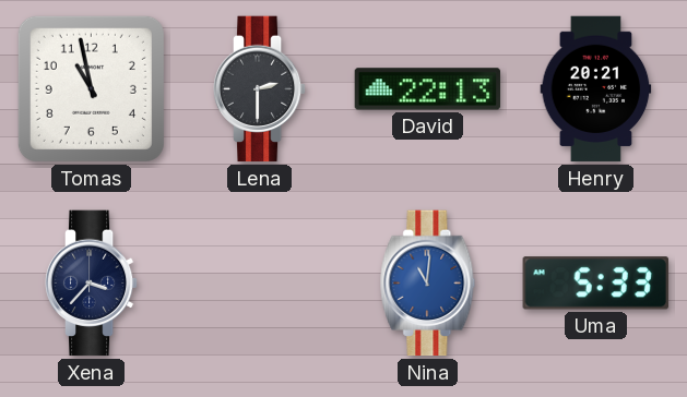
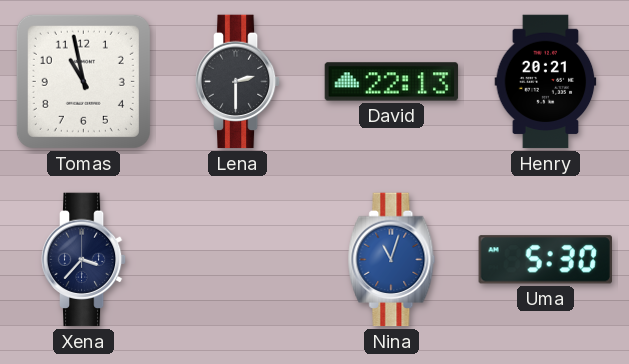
Nina: 11:01 -> 11:03
Uma: 5:33 -> 5:30
